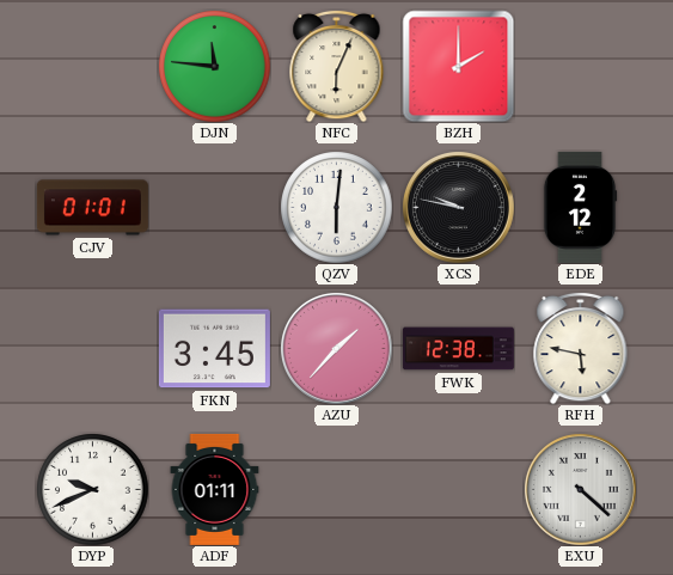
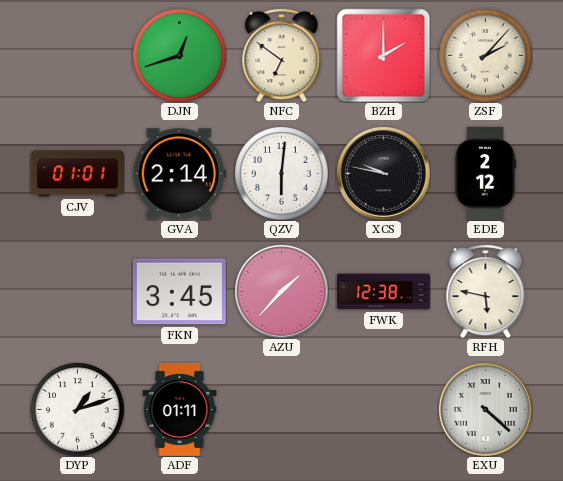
DJN: 11:46 -> 12:42
NFC: 6:04 -> 6:51
ZSF: none -> 2:07
GVA: none -> 2:14
DYP: 9:41 -> 1:12
